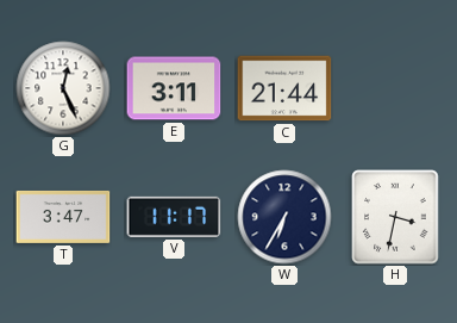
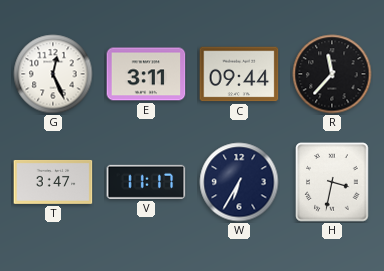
C: 21:44 -> 09:44
R: none -> 11:37
